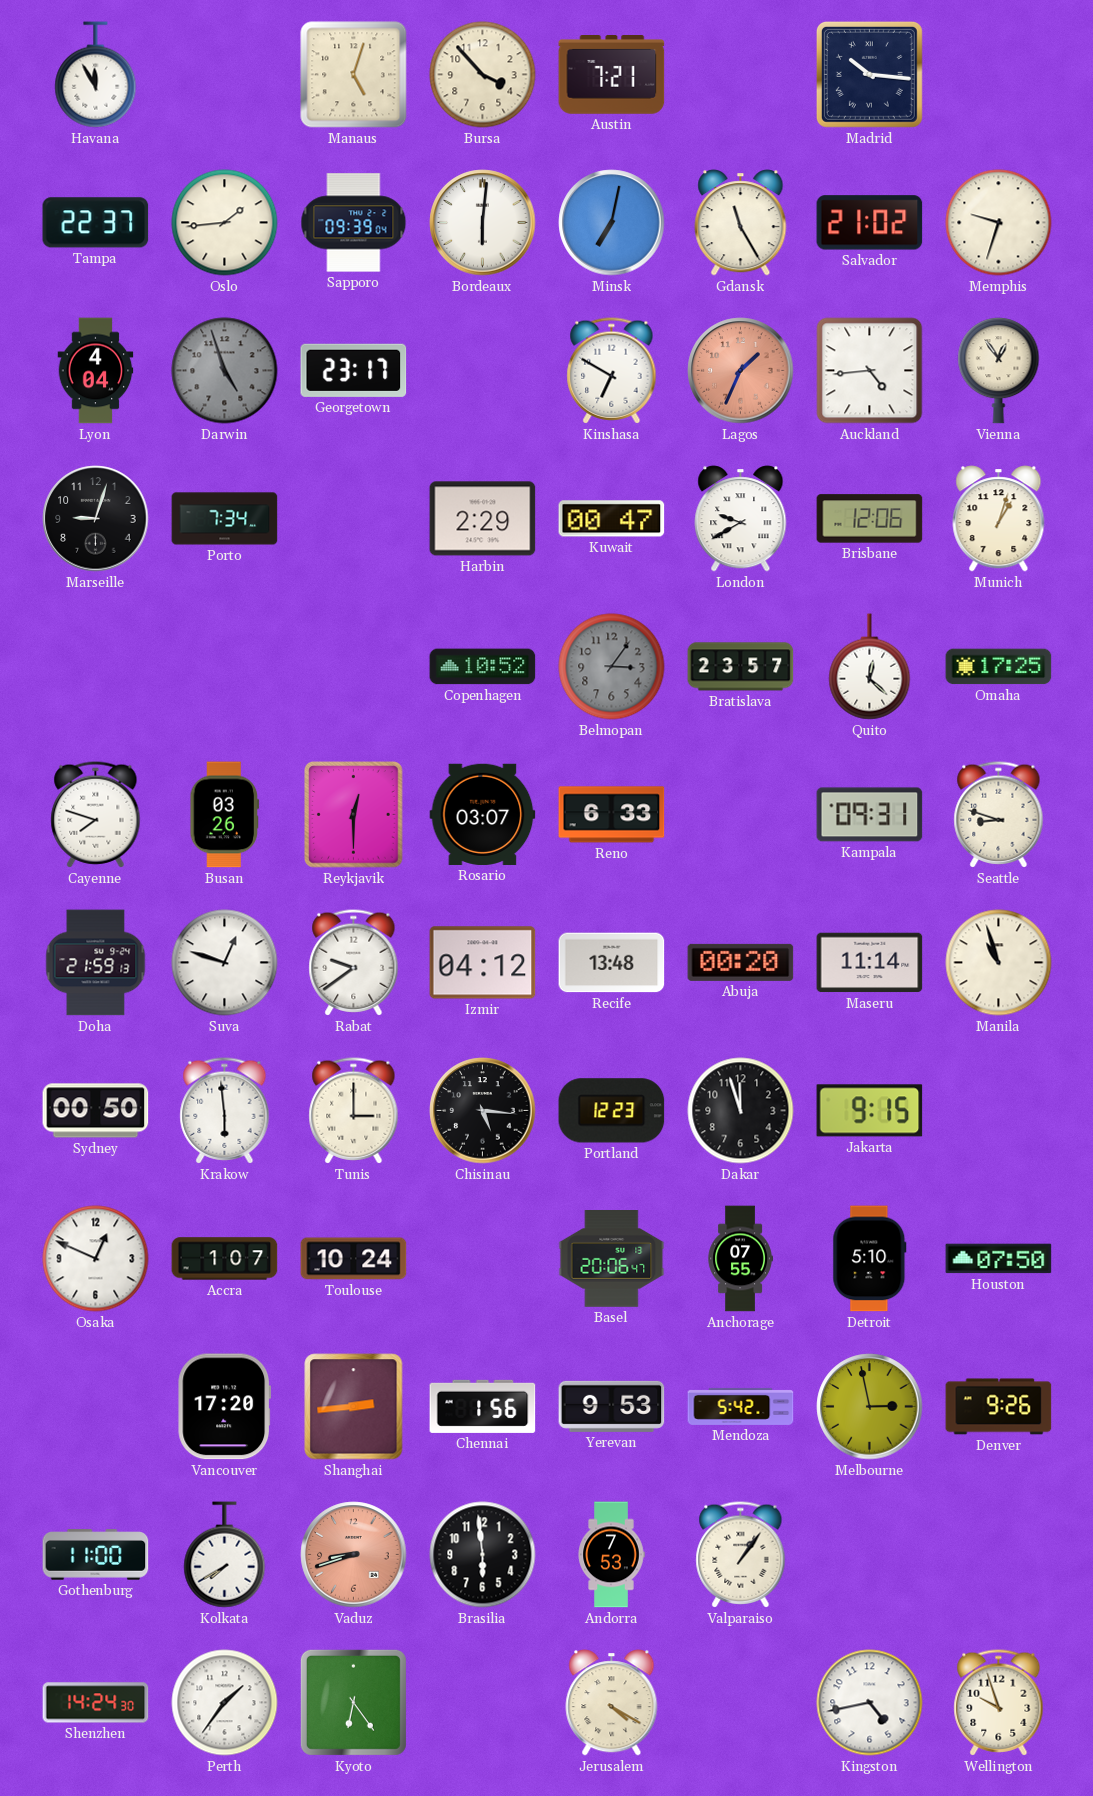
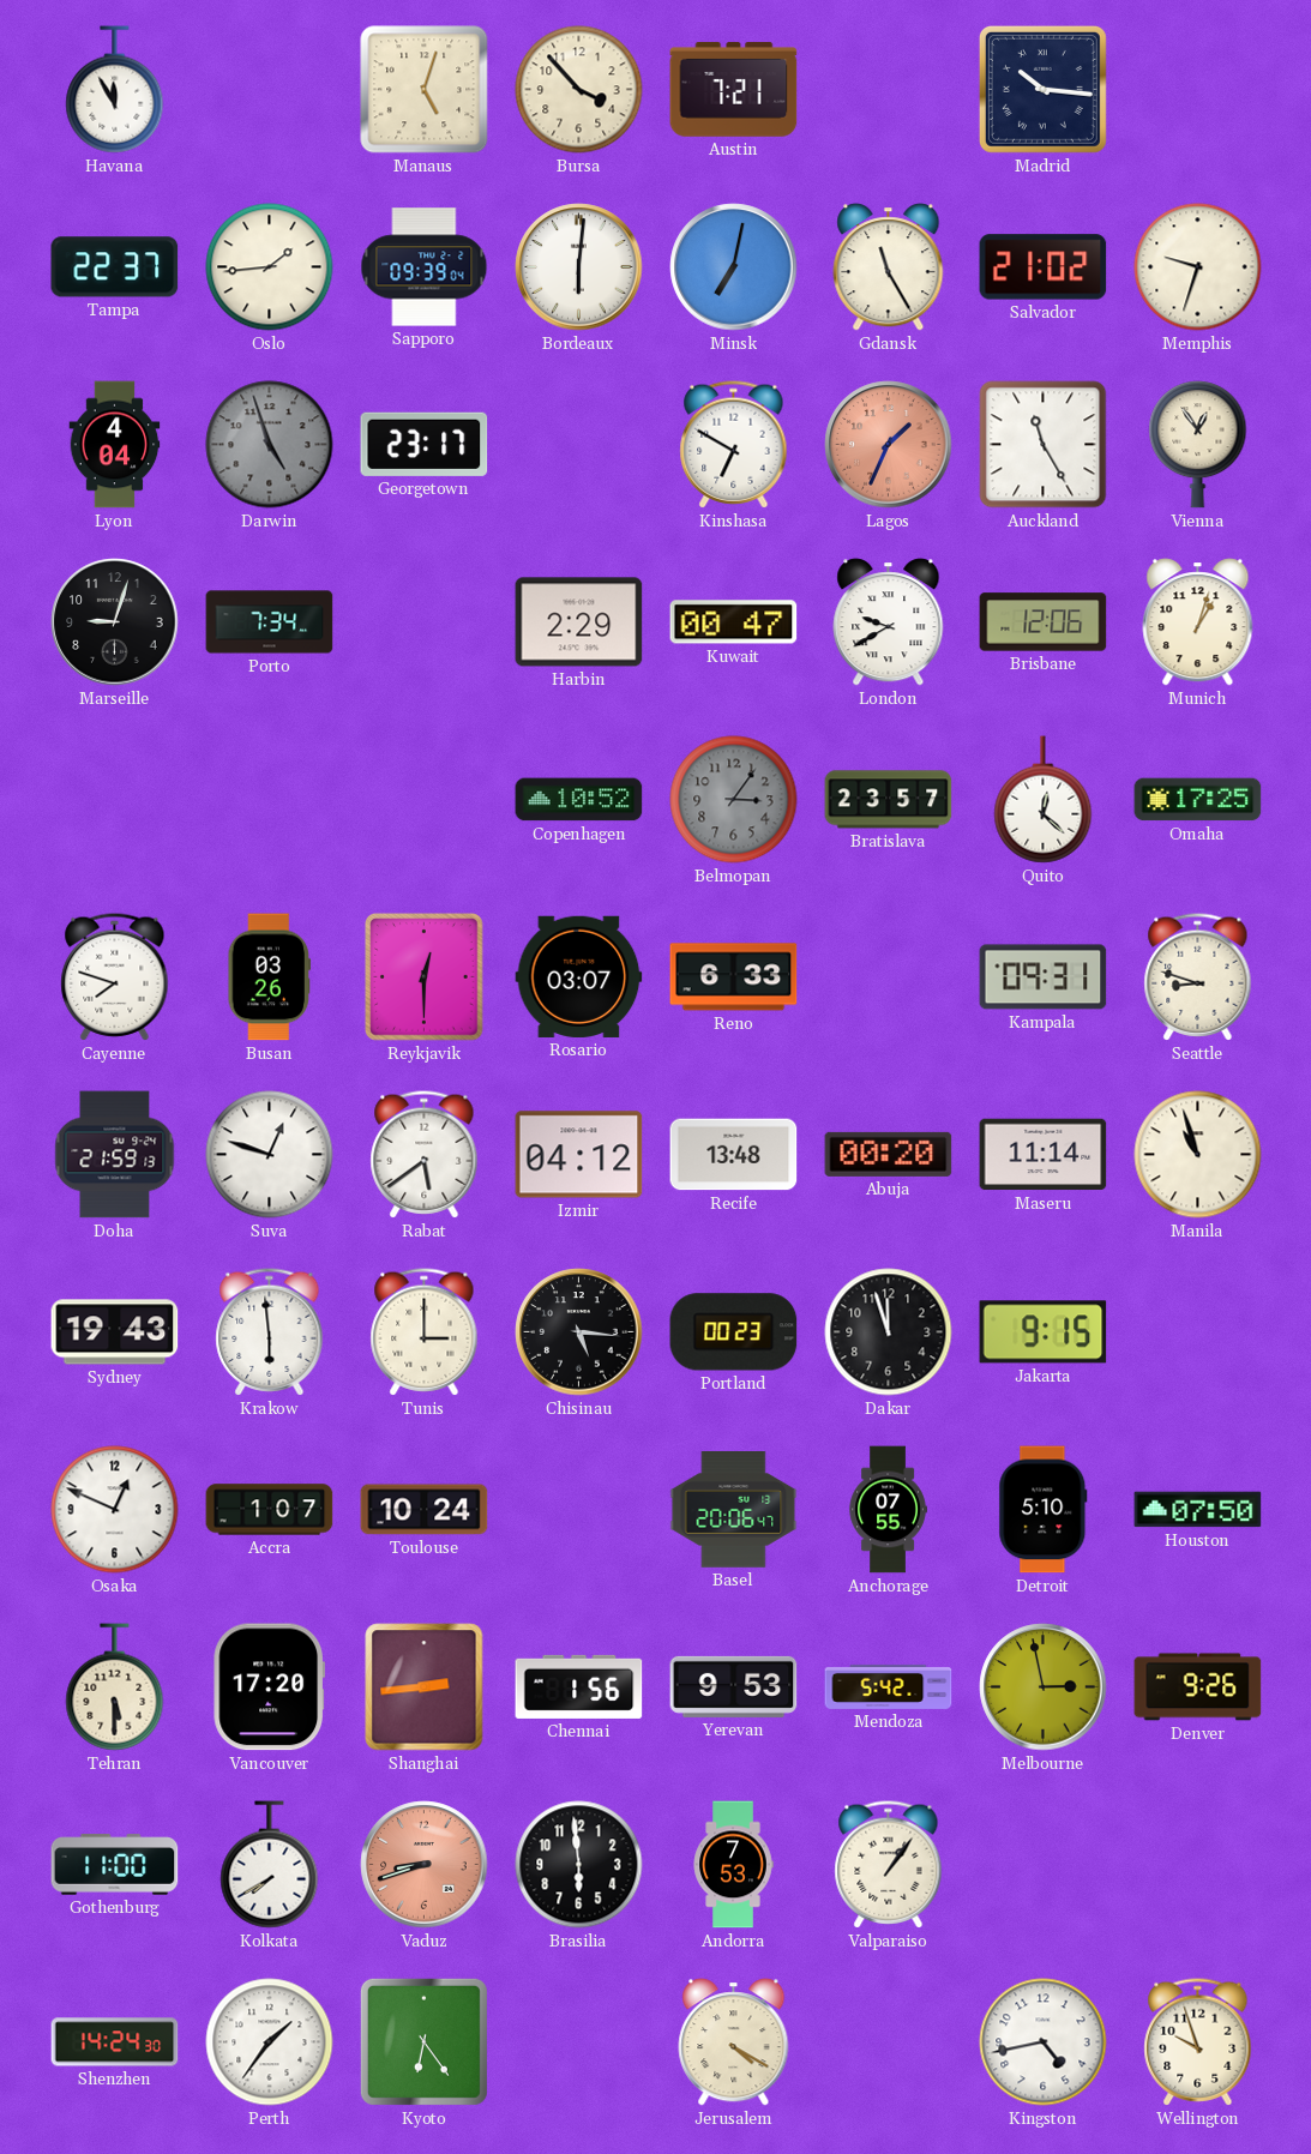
Auckland: 4:44 -> 11:25
Rabat: 9:39 -> 5:39
Sydney: 00:50 -> 19:43
Portland: 12:23 -> 00:23
Tehran: none -> 5:30
